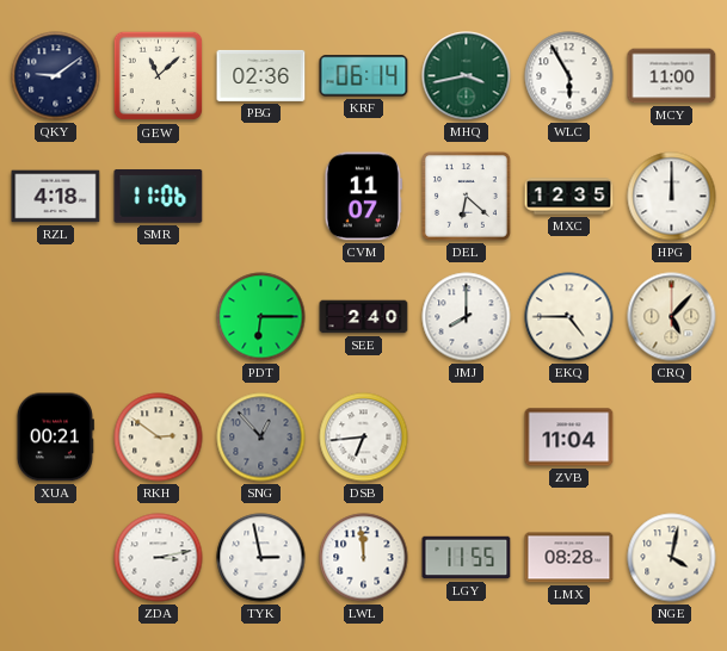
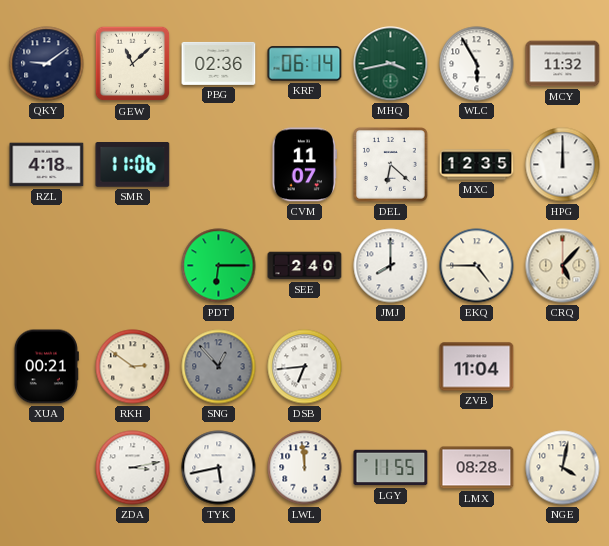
MCY: 11:00 -> 11:32
TYK: 2:58 -> 5:43
